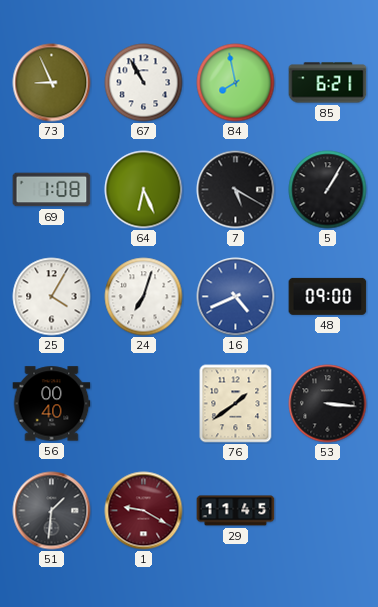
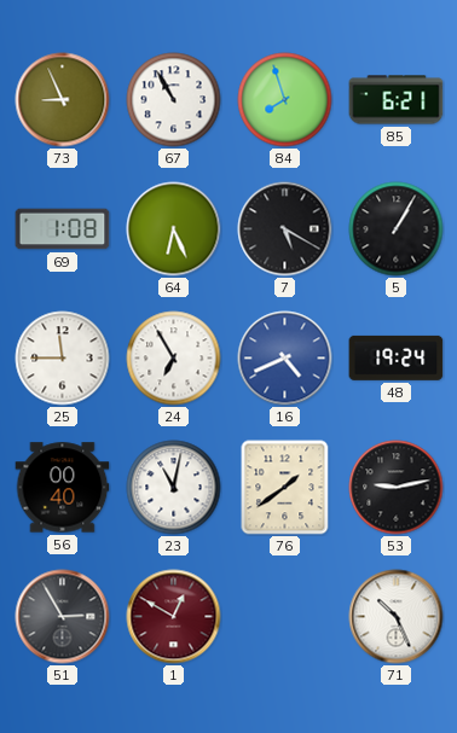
84: 7:58 -> 7:57
25: 4:05 -> 11:45
24: 7:03 -> 6:55
48: 09:00 -> 19:24
23: none -> 11:02
53: 3:16 -> 9:13
51: 1:31 -> 2:55
1: 9:20 -> 12:50
29: 11:45 -> none
71: none -> 10:26
